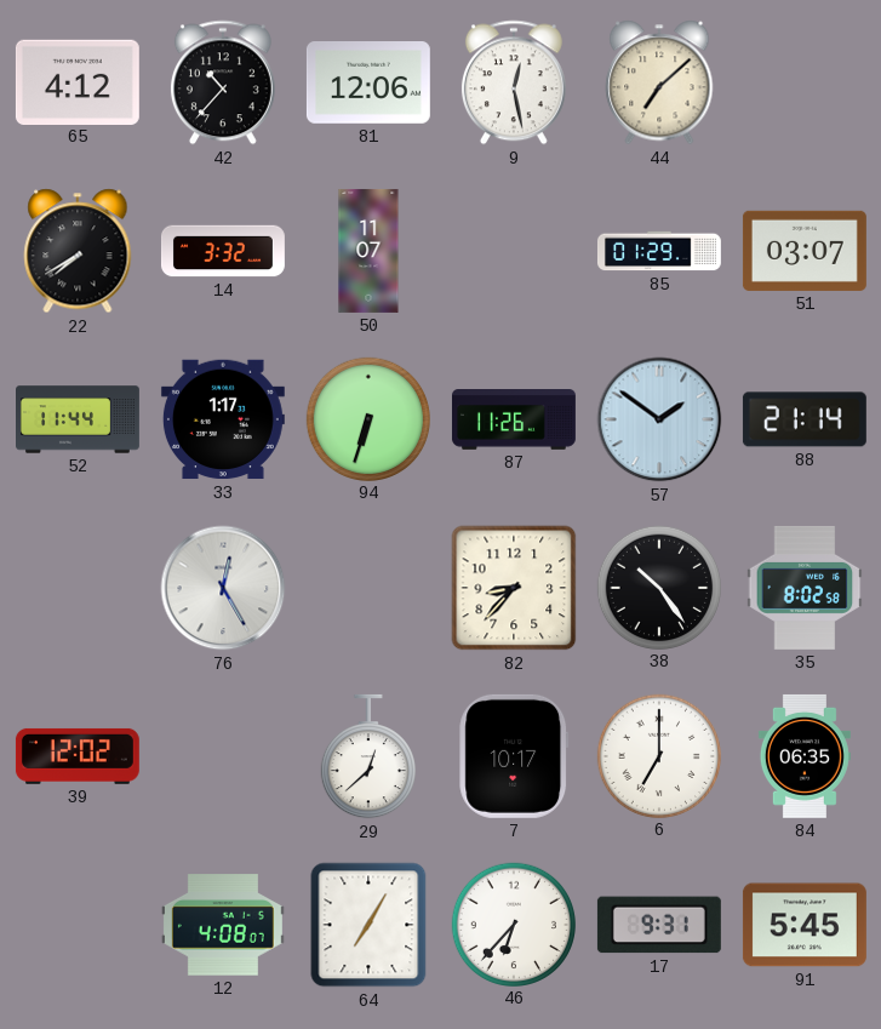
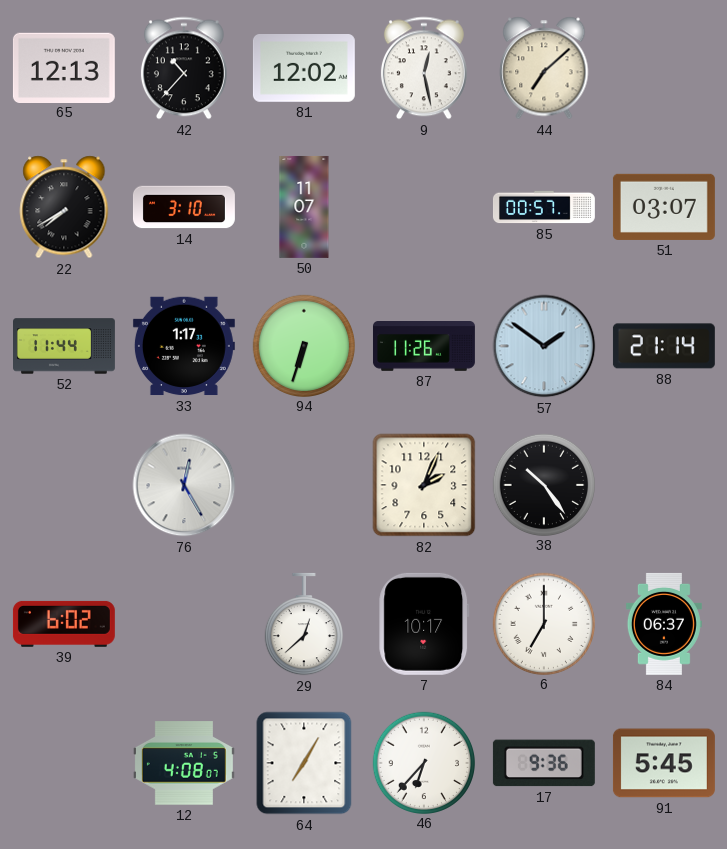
65: 4:12 -> 12:13
81: 12:06 -> 12:02
14: 3:32 -> 3:10
85: 01:29 -> 00:57
82: 8:37 -> 2:04
35: 8:02 -> none
39: 12:02 -> 6:02
84: 06:35 -> 06:37
17: 9:31 -> 9:36
